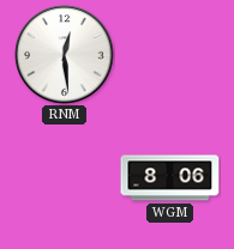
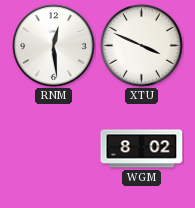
XTU: none -> 3:49
WGM: 8:06 -> 8:02
